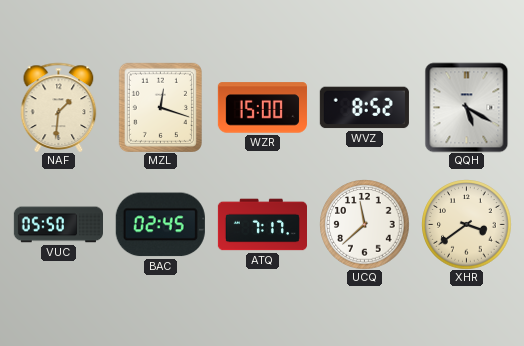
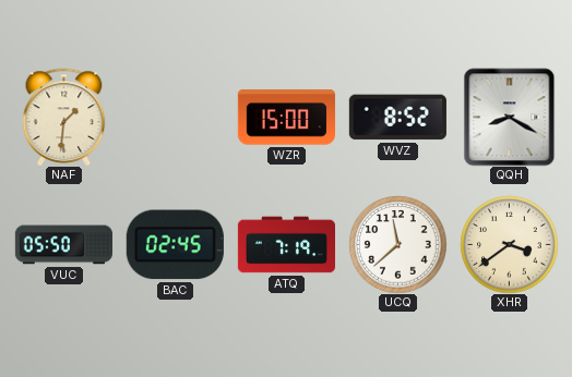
MZL: 12:18 -> none
QQH: 5:20 -> 8:20
ATQ: 7:17 -> 7:19
